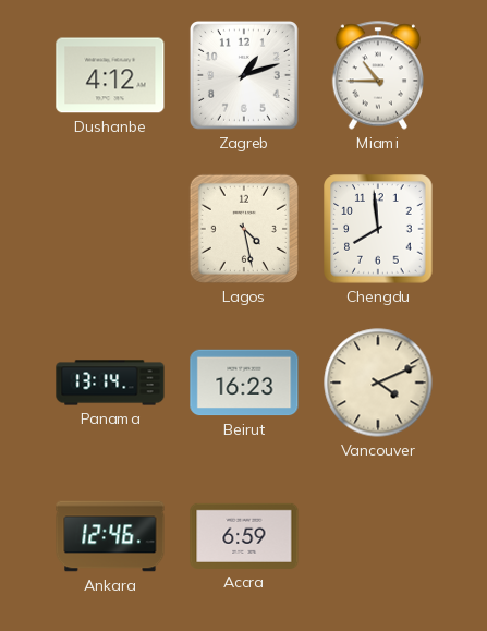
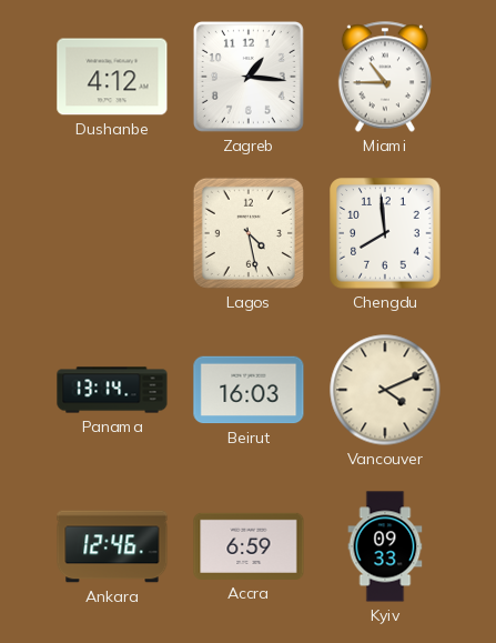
Zagreb: 1:12 -> 1:16
Beirut: 16:23 -> 16:03
Kyiv: none -> 09:33
